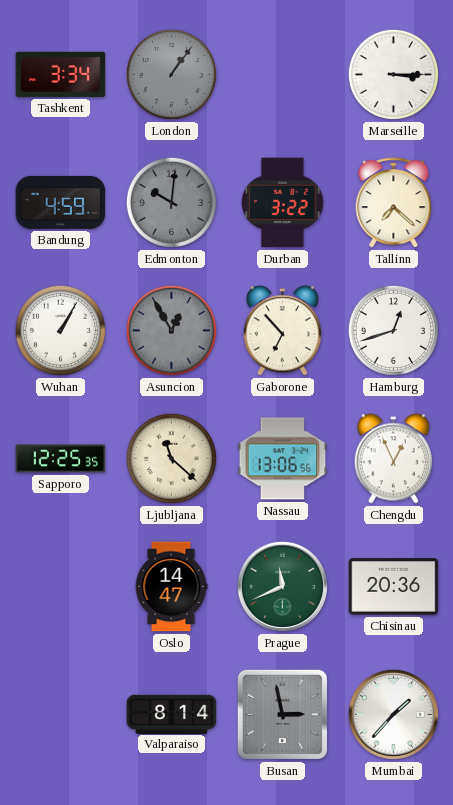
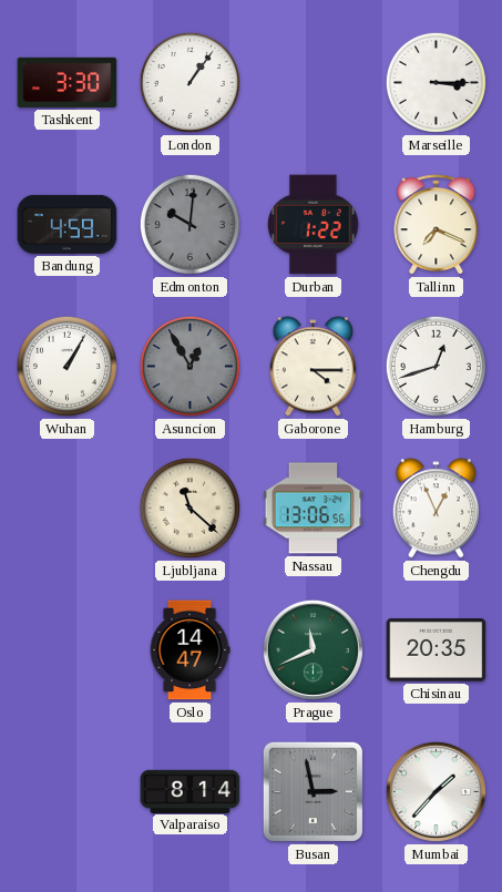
Tashkent: 3:34 -> 3:30
London dial: grey -> white
Durban: 3:22 -> 1:22
Tallinn: 7:22 -> 7:19
Gaborone: 6:53 -> 4:15
Sapporo: 12:25 -> none
Chisinau: 20:36 -> 20:35
